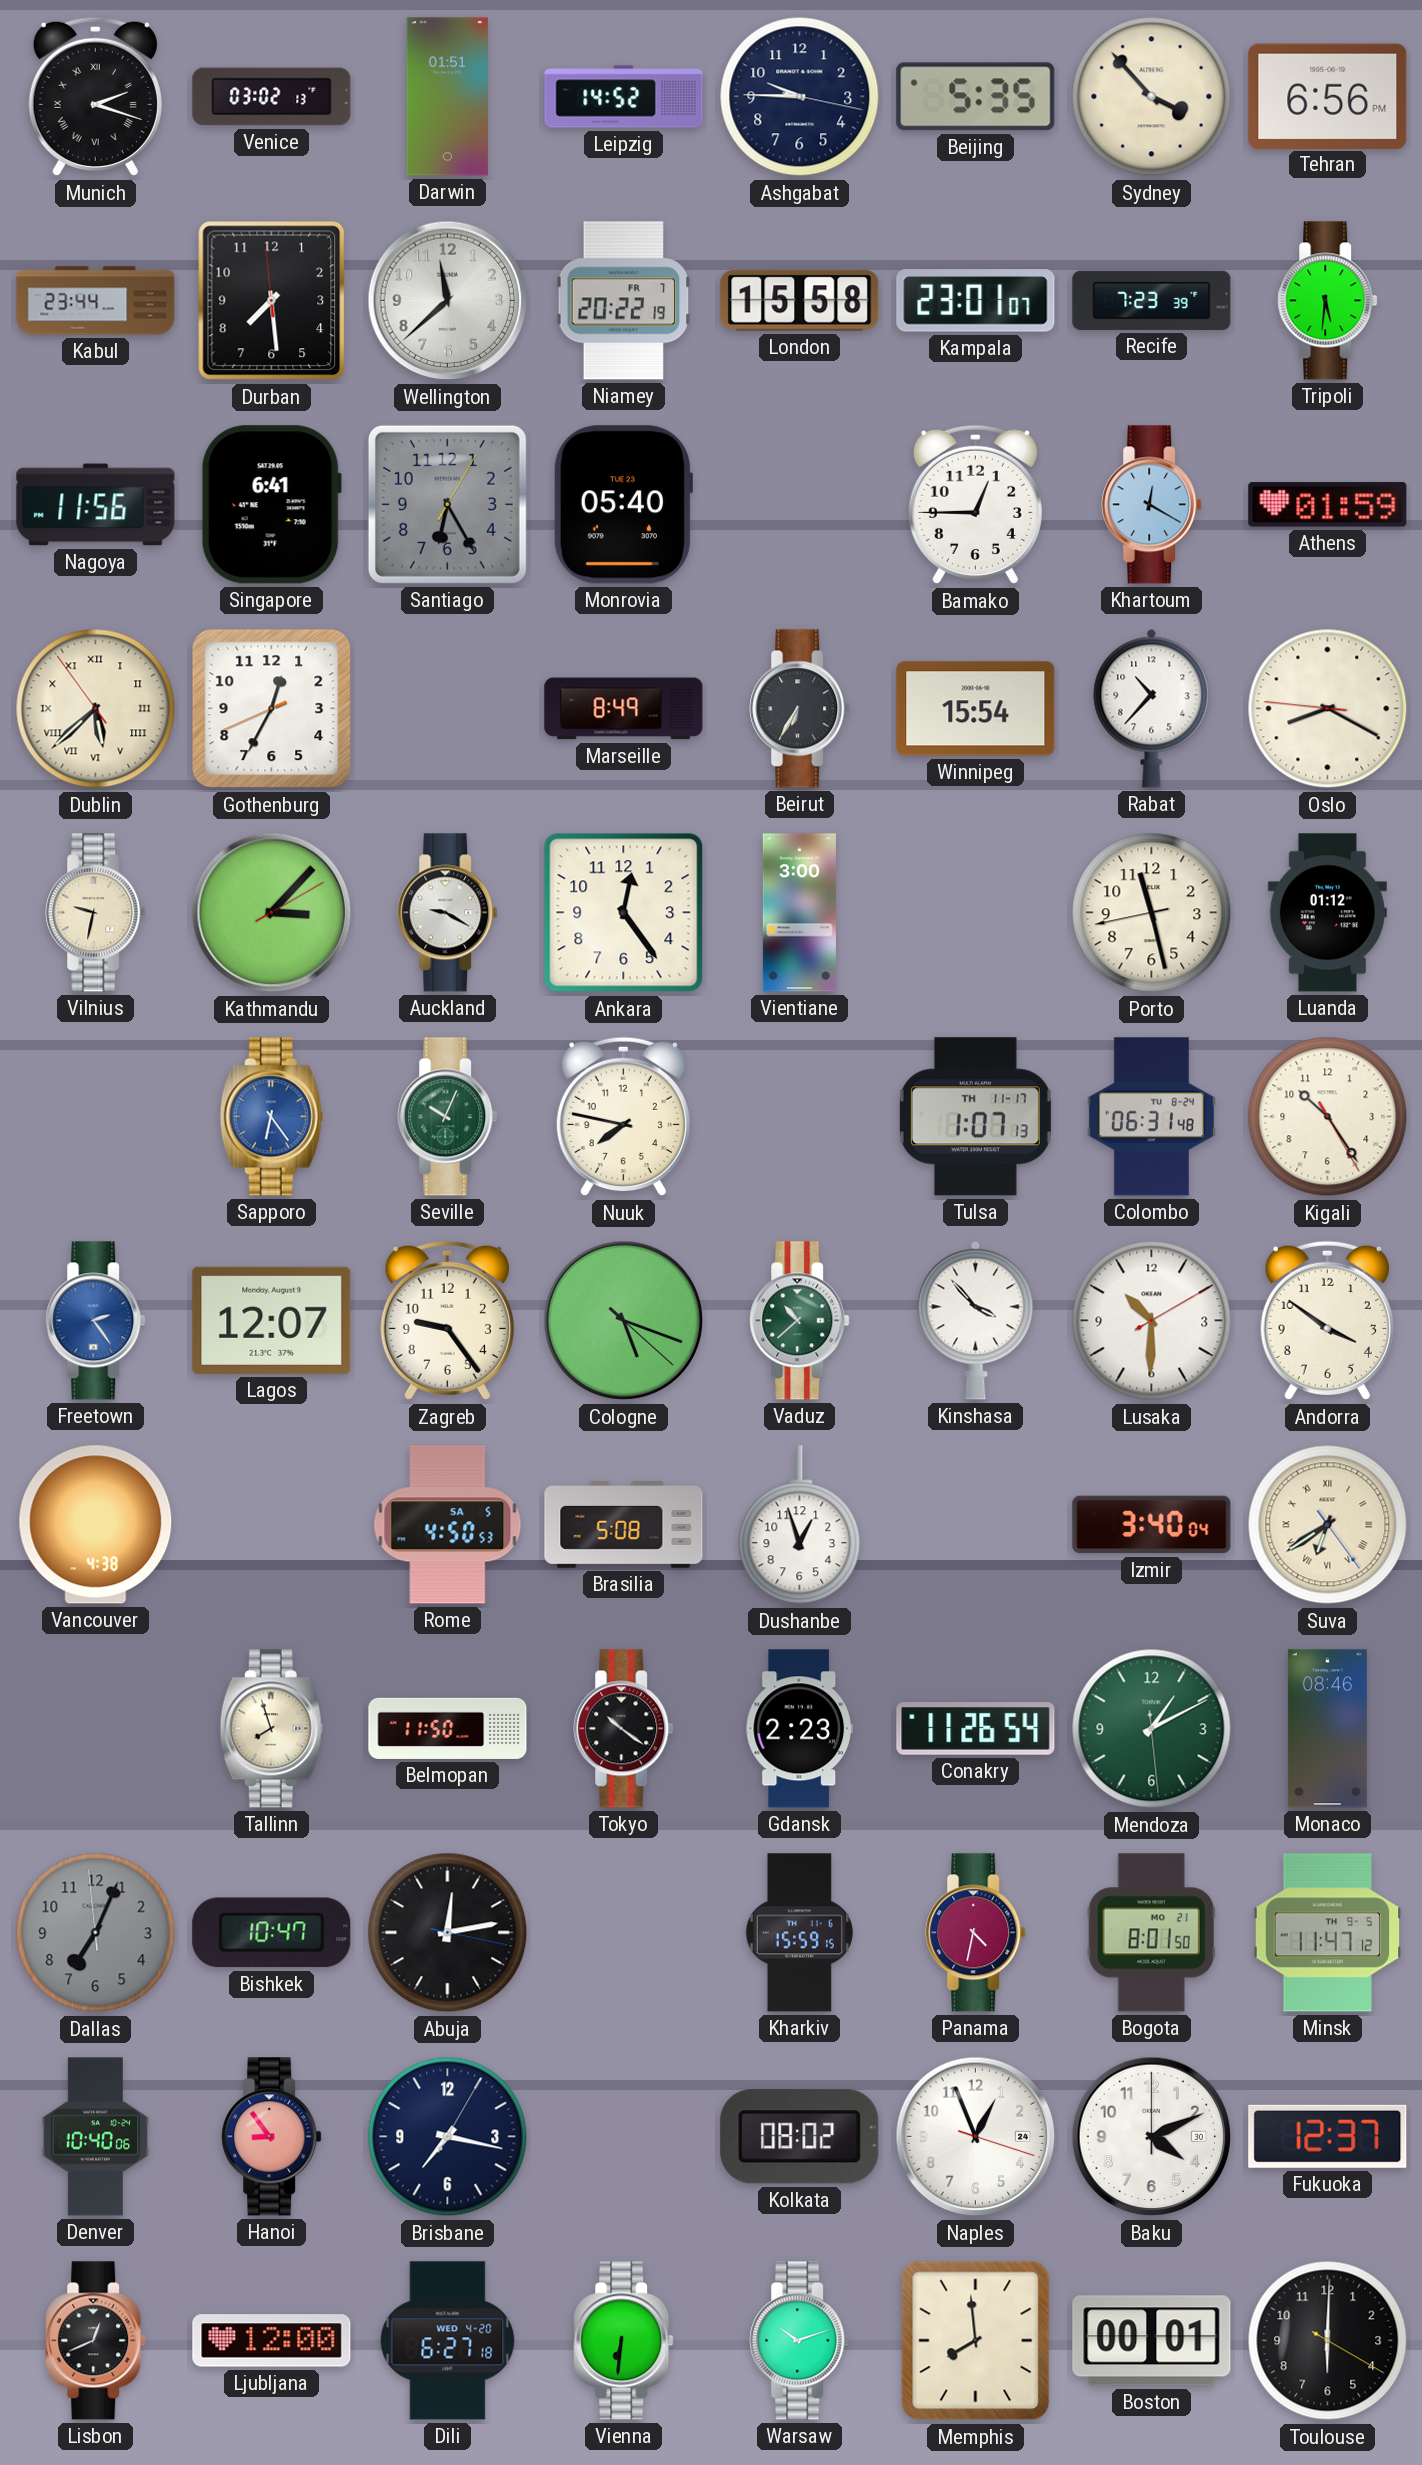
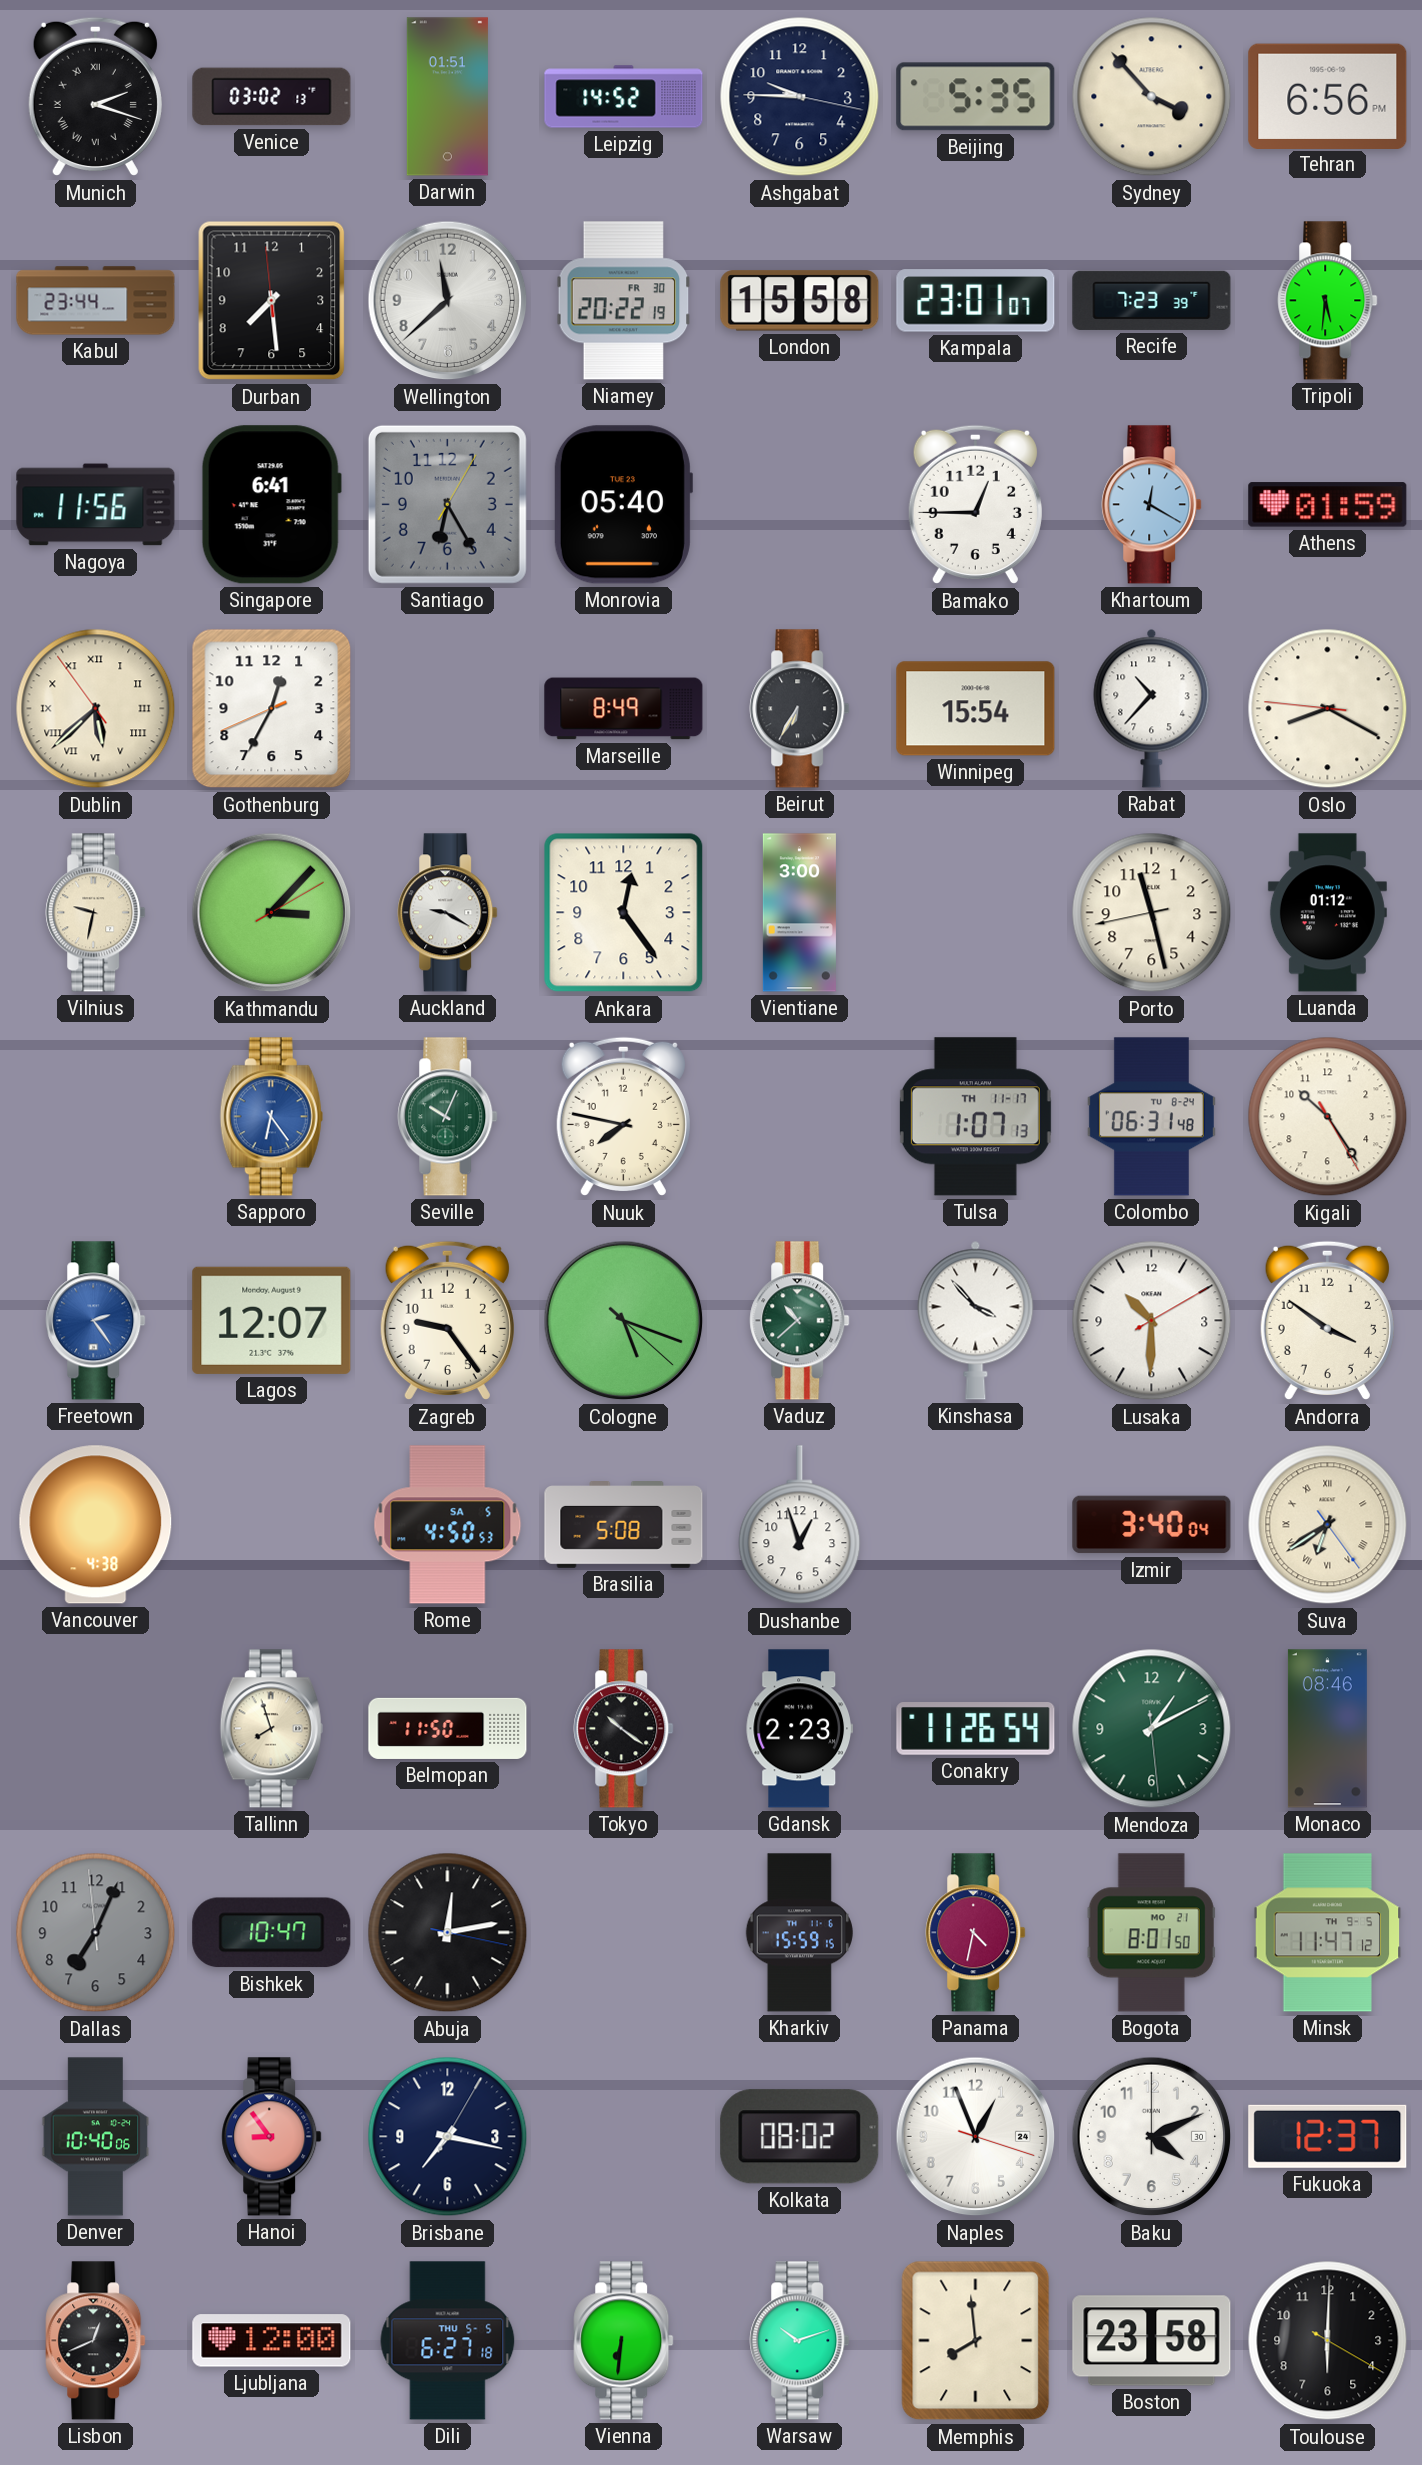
Niamey date: FR 7 -> FR 30
Dili date: WED 4-20 -> THU 5-5
Boston: 00:01 -> 23:58
